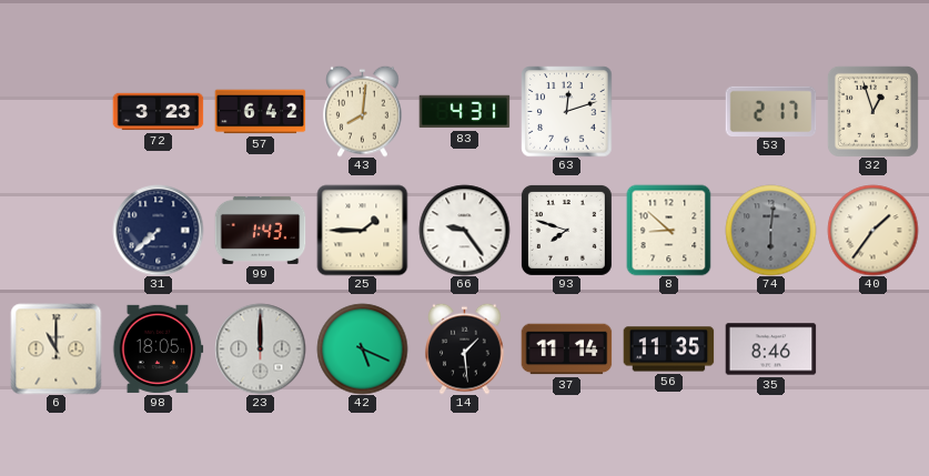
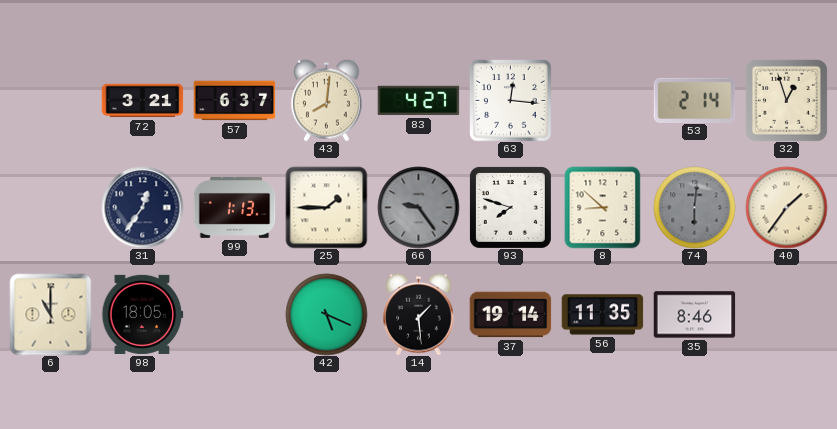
72: 3:23 -> 3:21
57: 6:42 -> 6:37
83: 4:31 -> 4:27
63: 12:12 -> 12:16
53: 2:17 -> 2:14
31: 7:38 -> 12:36
99: 1:43 -> 1:13
66 dial: white -> grey
23: 12:00 -> none
37: 11:14 -> 19:14
